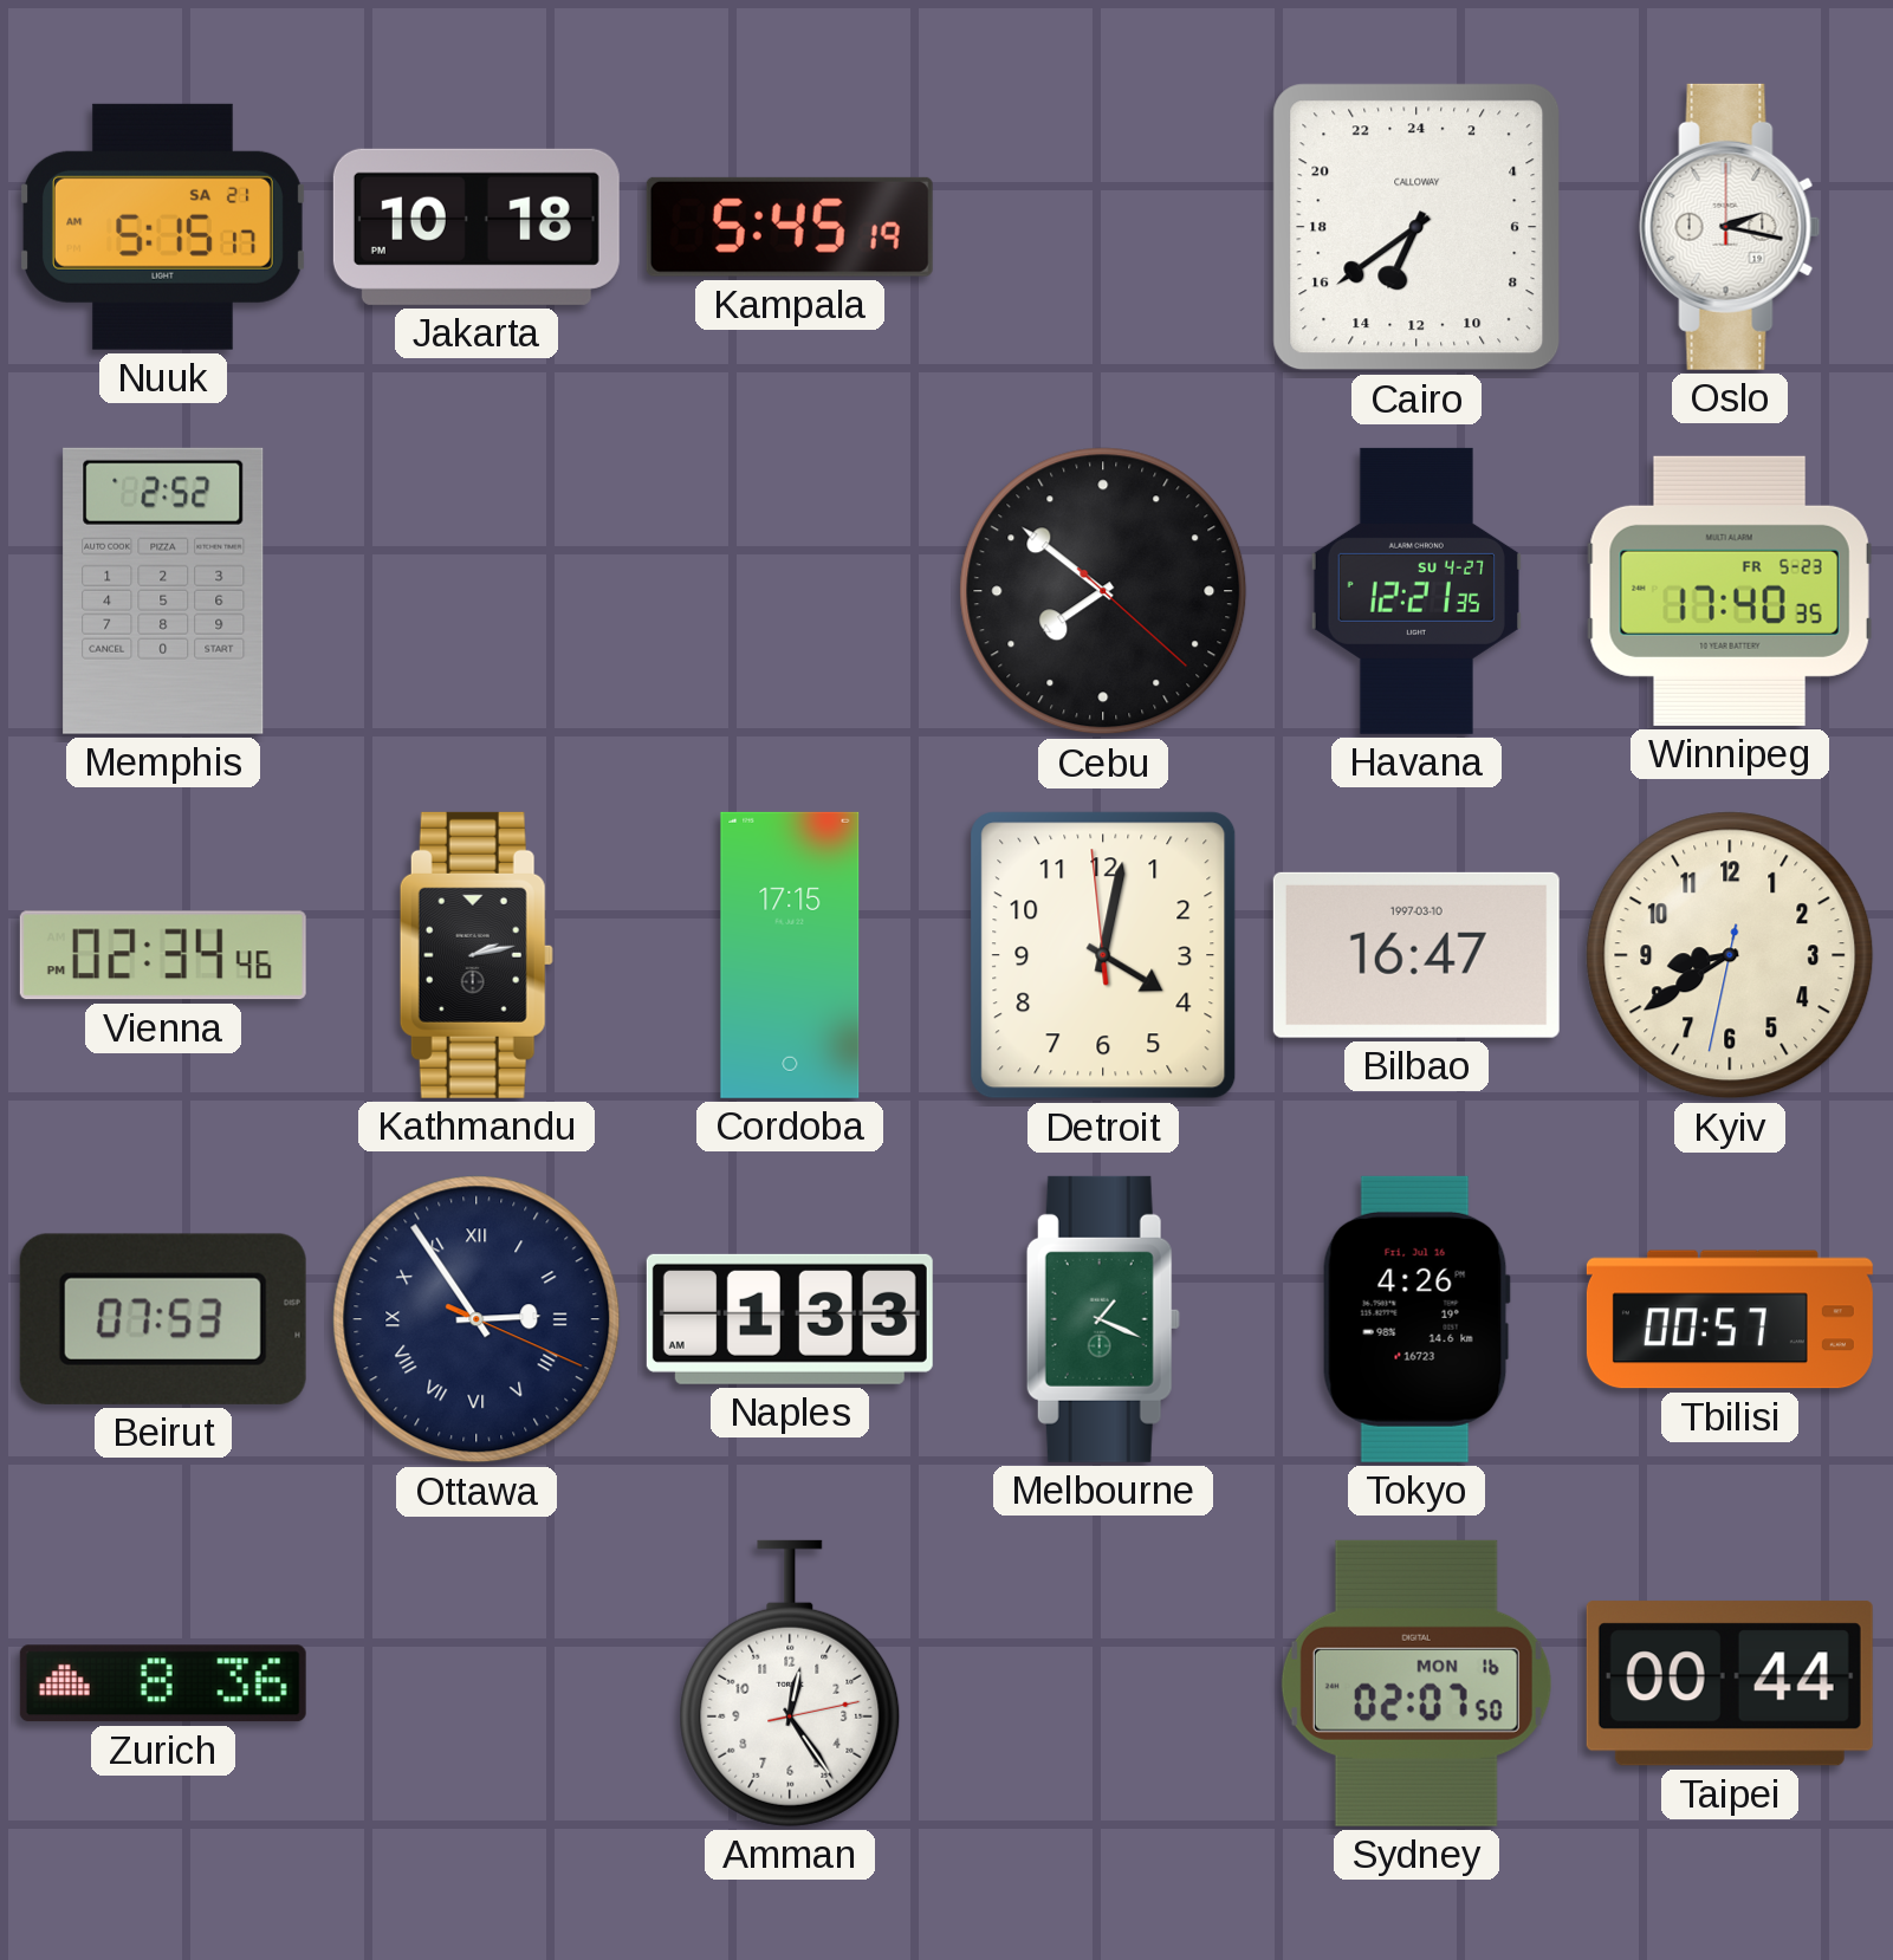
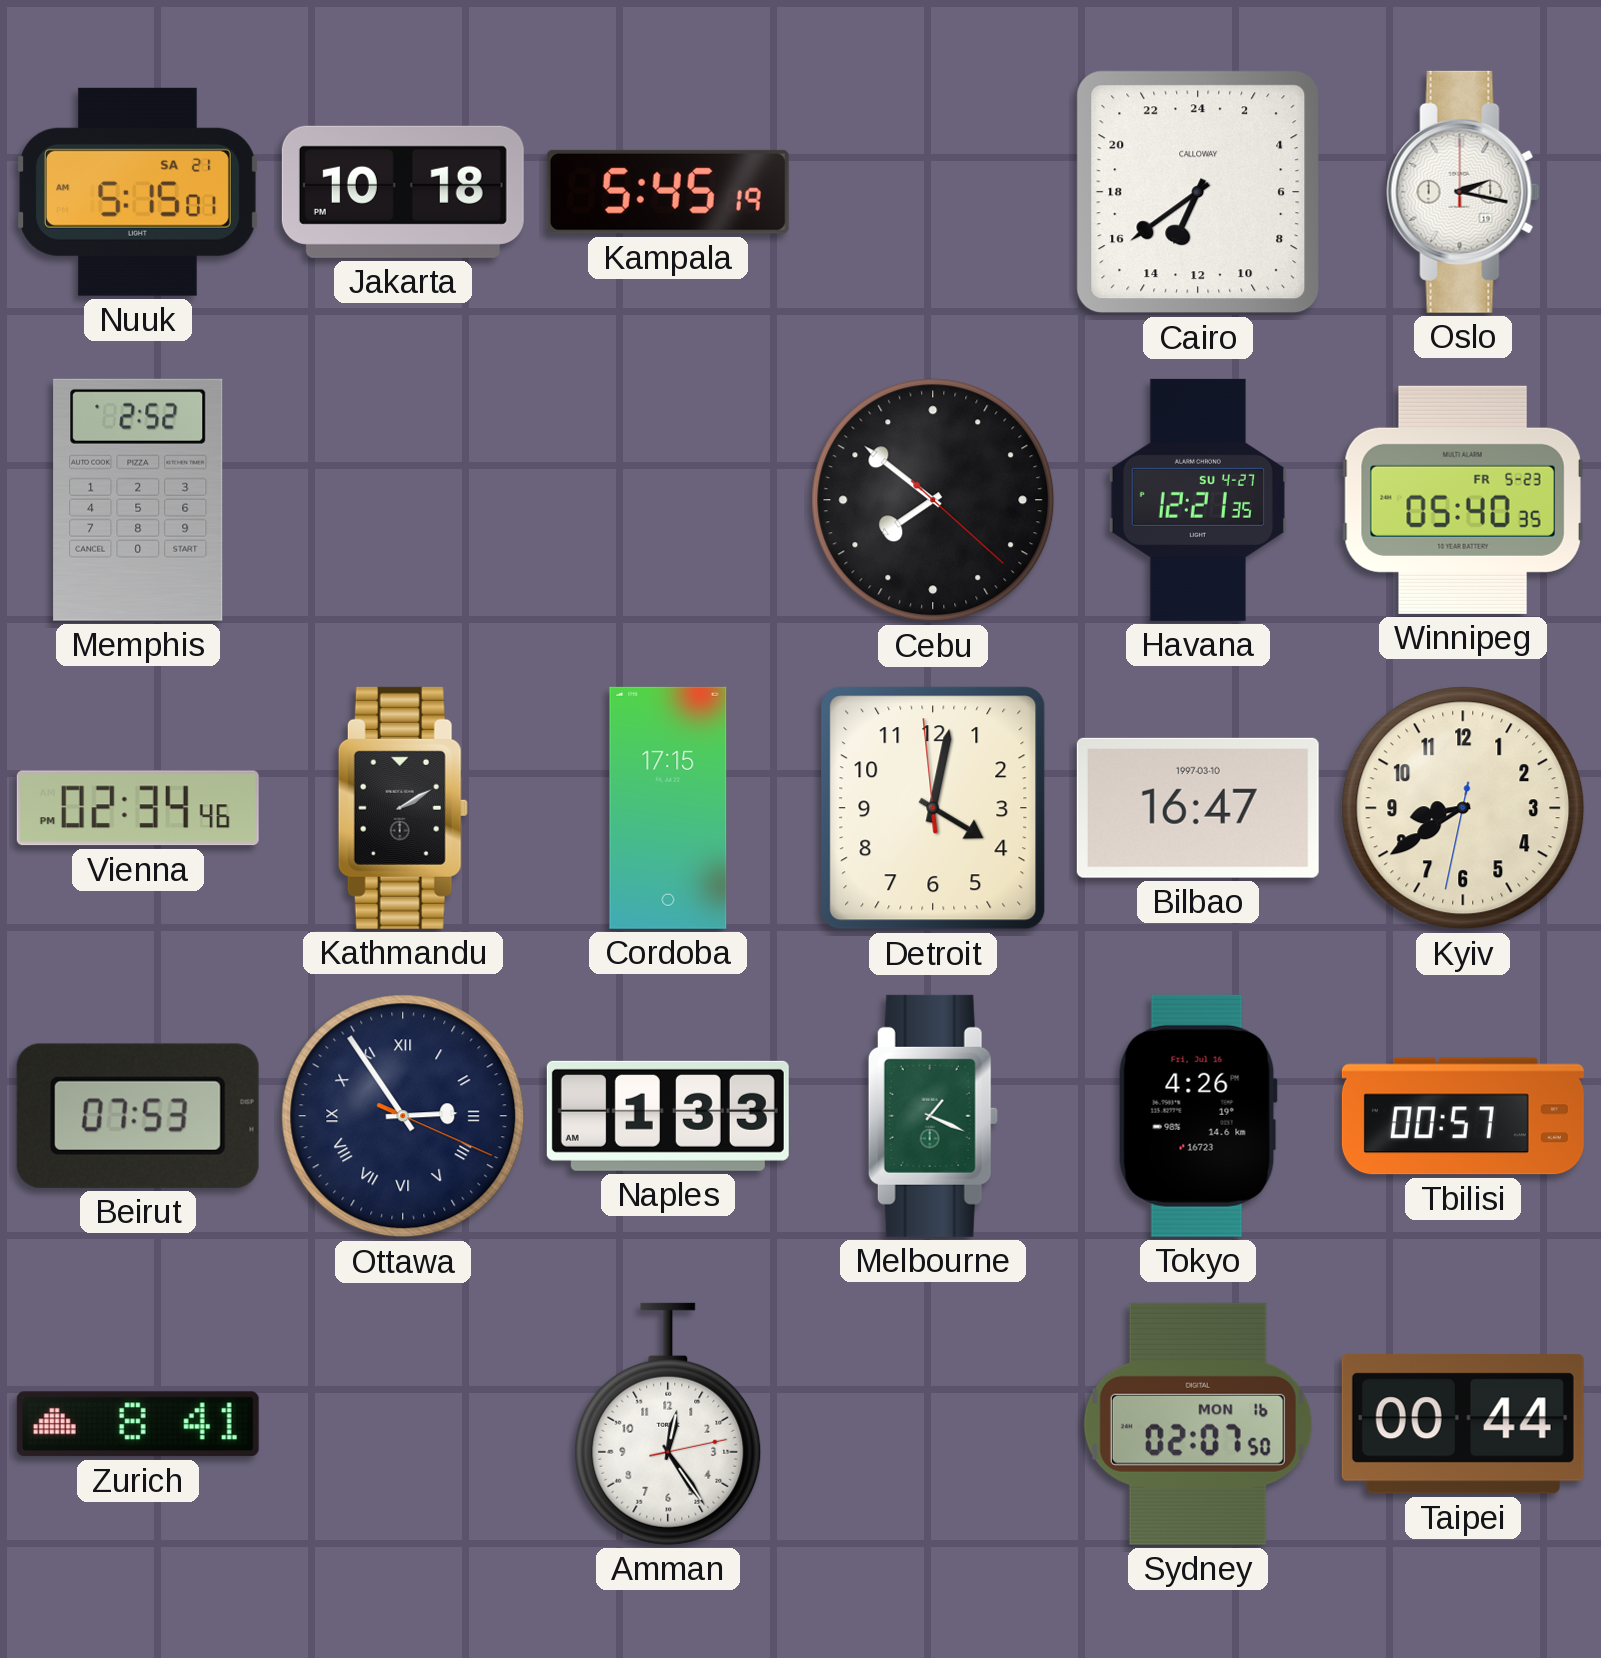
Nuuk: 5:15:17 -> 5:15:01
Winnipeg: 17:40 -> 05:40
Kathmandu: 2:13 -> 2:10
Zurich: 8:36 -> 8:41
